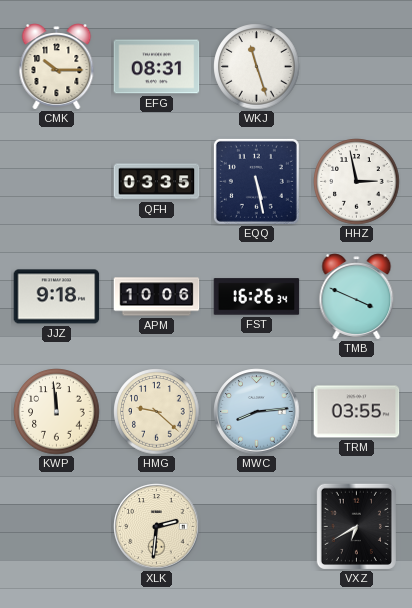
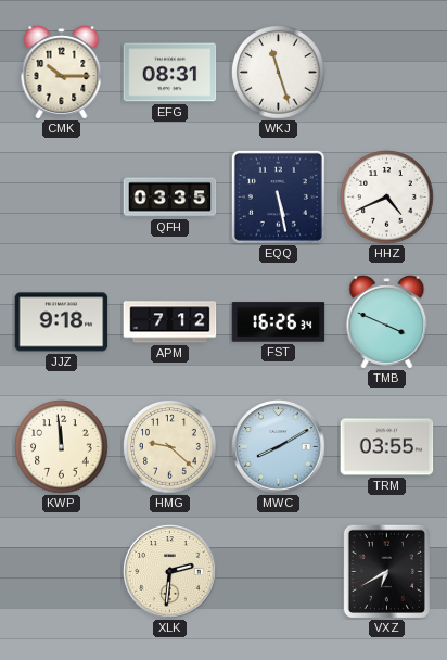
HHZ: 2:58 -> 4:41
APM: 10:06 -> 7:12
MWC: 8:14 -> 8:10
